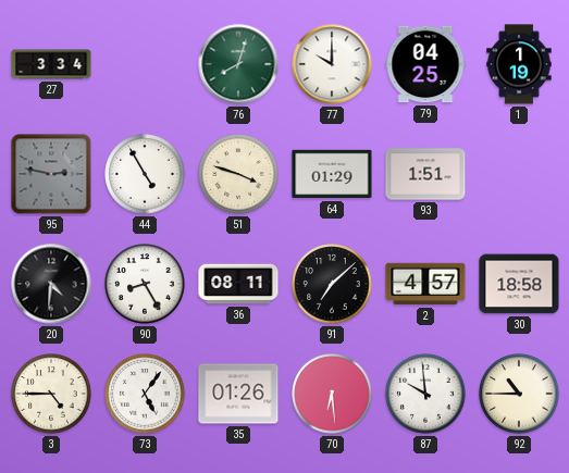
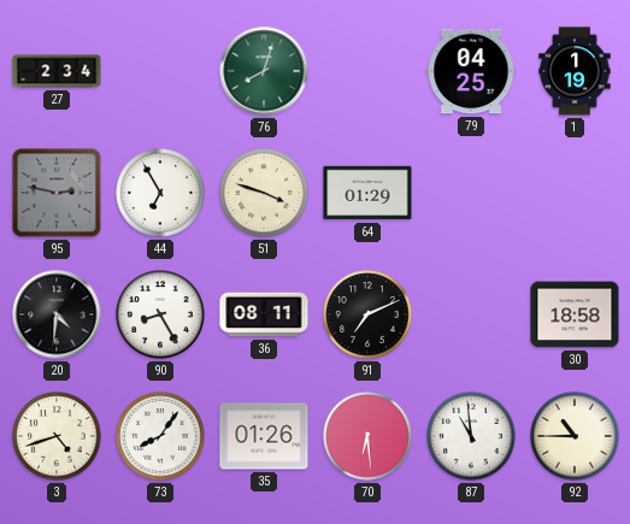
27: 3:34 -> 2:34
77: 10:00 -> none
44: 4:55 -> 6:55
93: 1:51 -> none
91: 7:08 -> 7:11
2: 4:57 -> none
3: 4:45 -> 4:42
73: 5:06 -> 8:06
87: 9:59 -> 10:59
